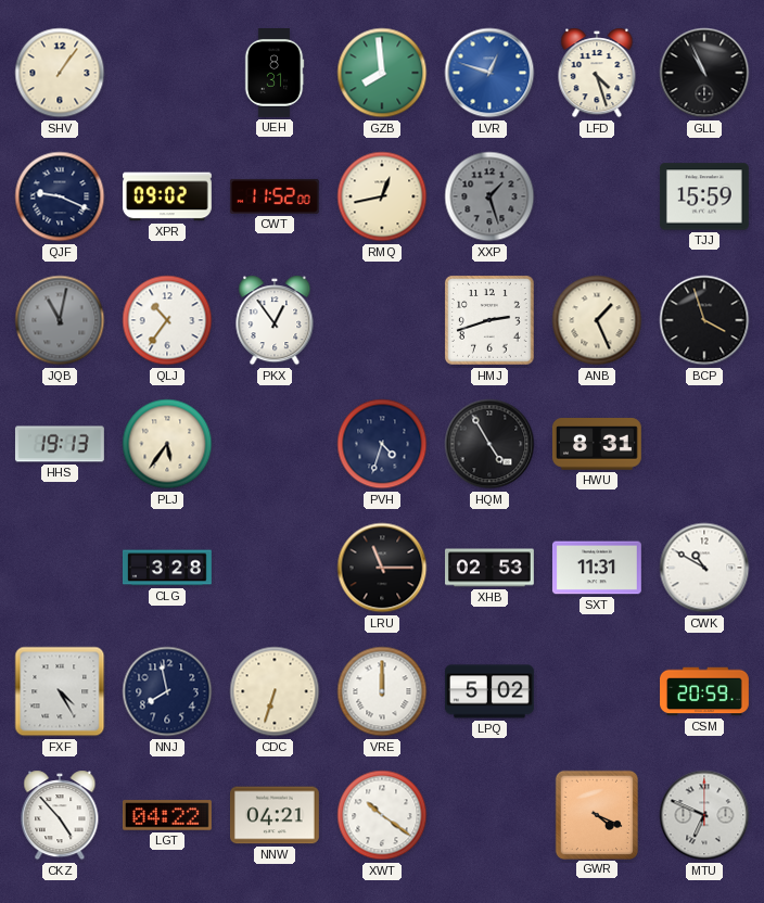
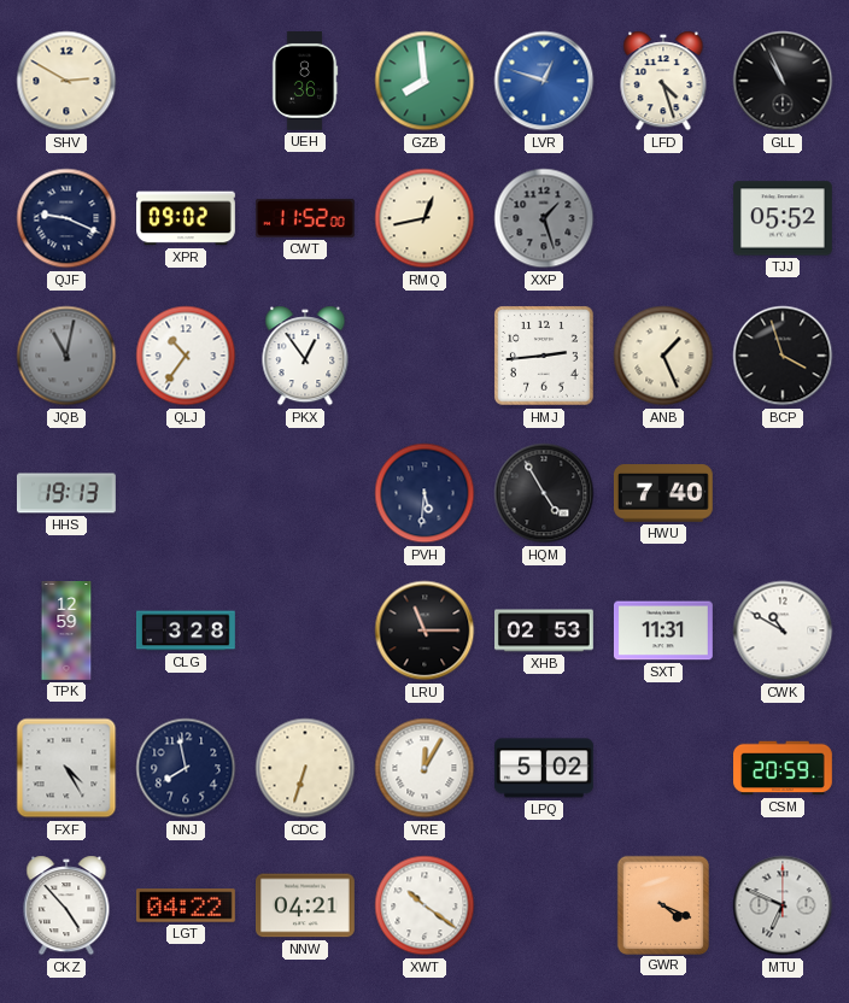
SHV: 1:06 -> 2:50
UEH: 8:31 -> 8:36
TJJ: 15:59 -> 05:52
HMJ: 2:42 -> 2:44
PLJ: 5:36 -> none
PVH: 4:33 -> 5:31
HWU: 8:31 -> 7:40
TPK: none -> 12:59
VRE: 12:00 -> 12:05
